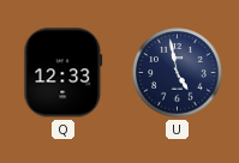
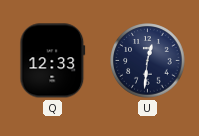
U: 4:58 -> 12:31
